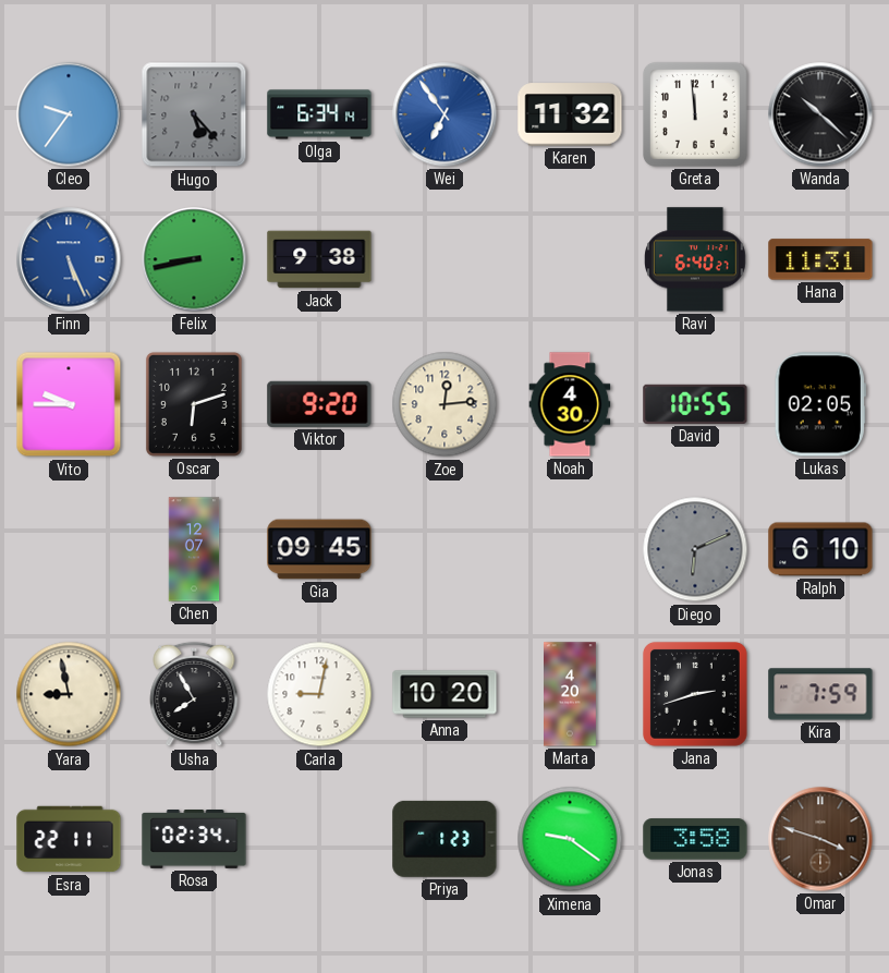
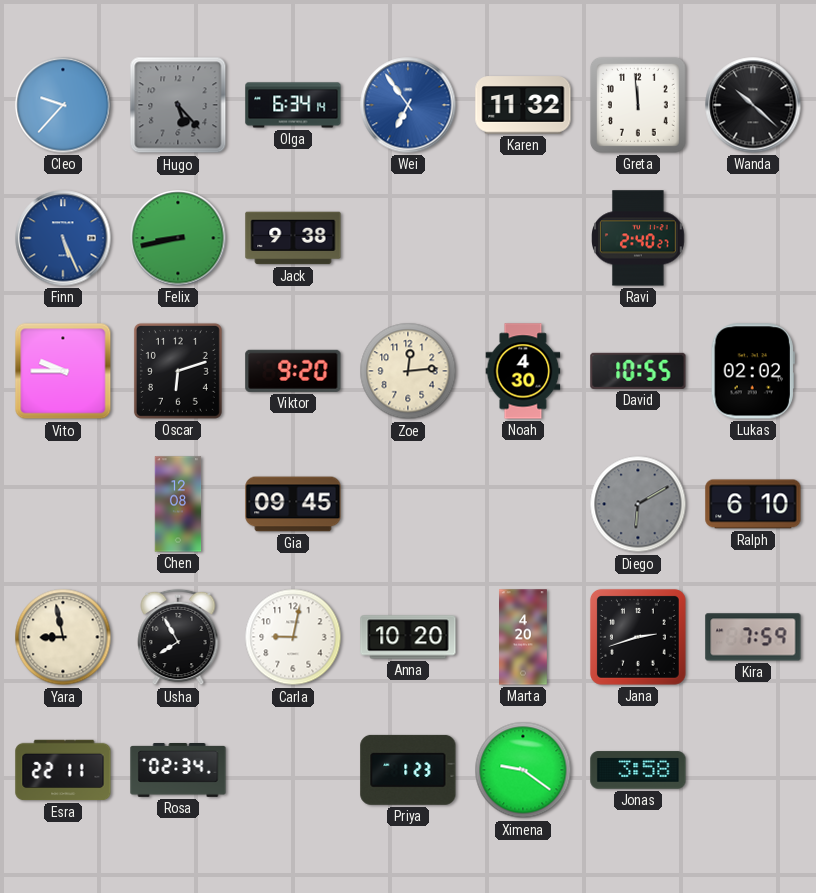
Cleo: 9:36 -> 9:37
Ravi: 6:40 -> 2:40
Hana: 11:31 -> none
Lukas: 02:05 -> 02:02
Chen: 12:07 -> 12:08
Diego: 6:11 -> 6:10
Omar: 3:48 -> none
